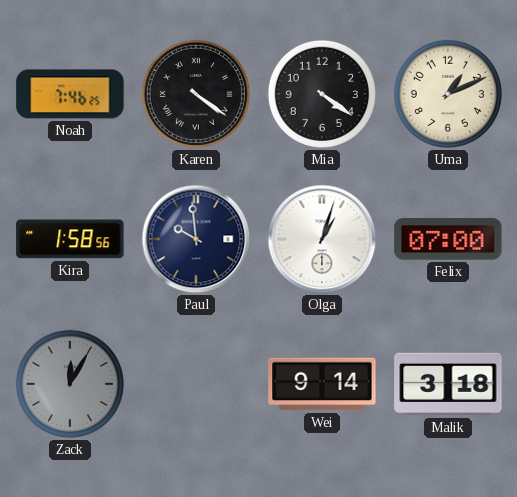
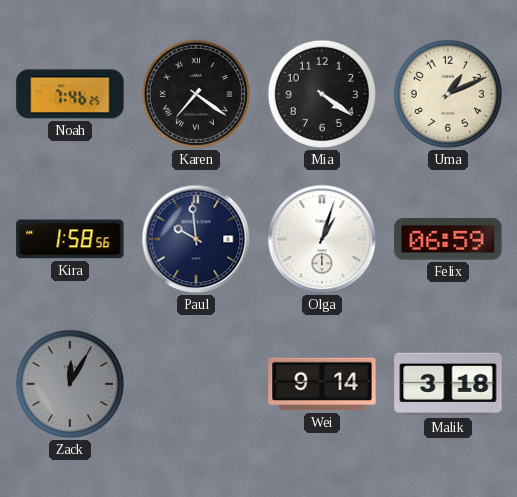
Karen: 4:21 -> 7:21
Felix: 07:00 -> 06:59
